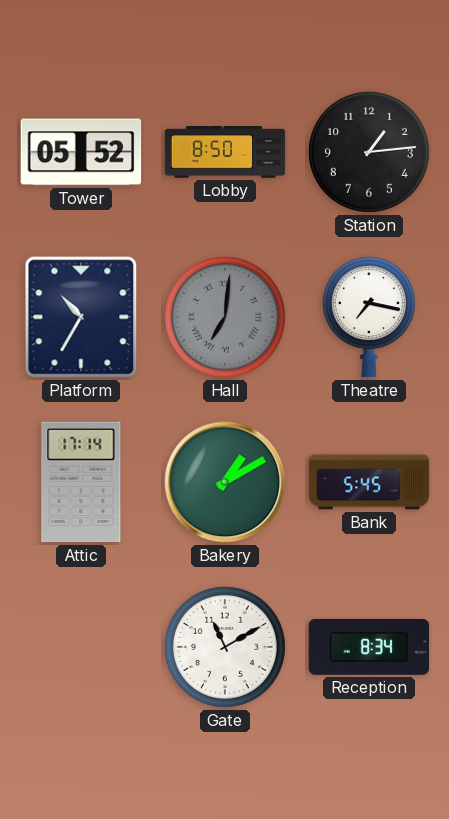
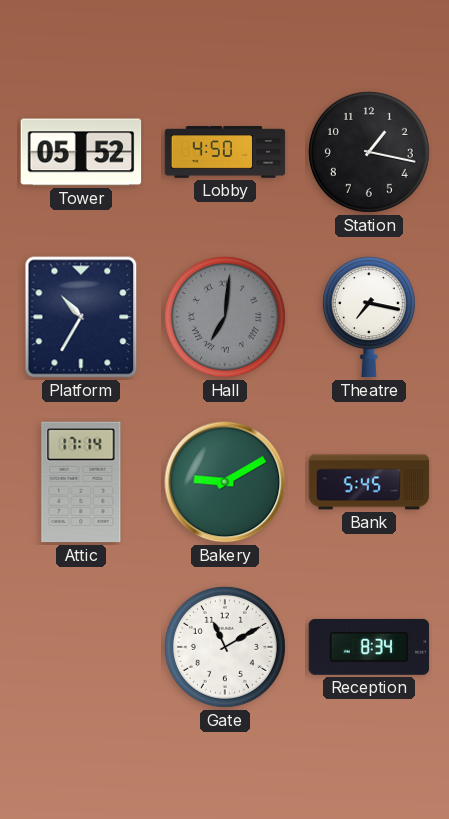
Lobby: 8:50 -> 4:50
Station: 1:14 -> 1:17
Bakery: 1:10 -> 9:10
